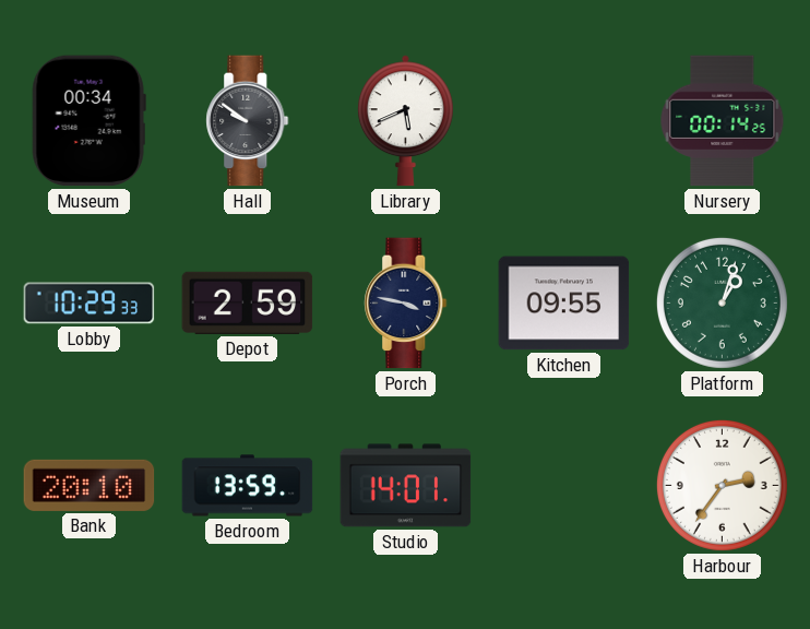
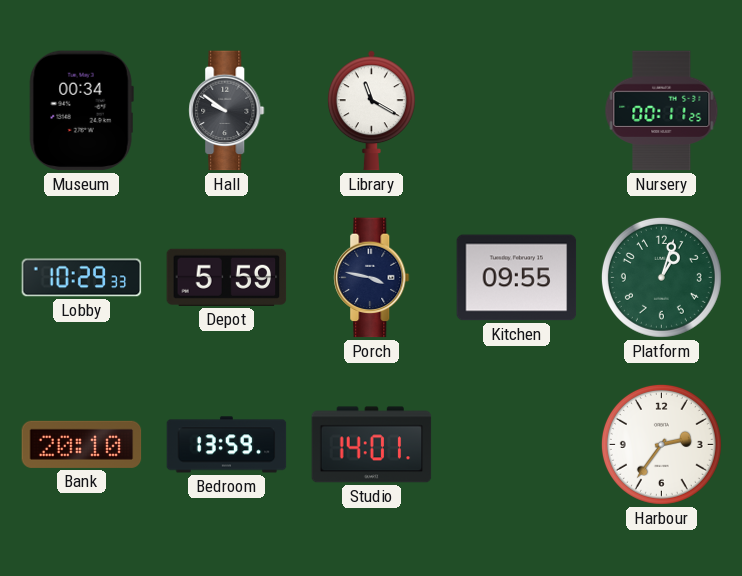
Library: 5:41 -> 11:20
Nursery: 00:14 -> 00:11
Depot: 2:59 -> 5:59
